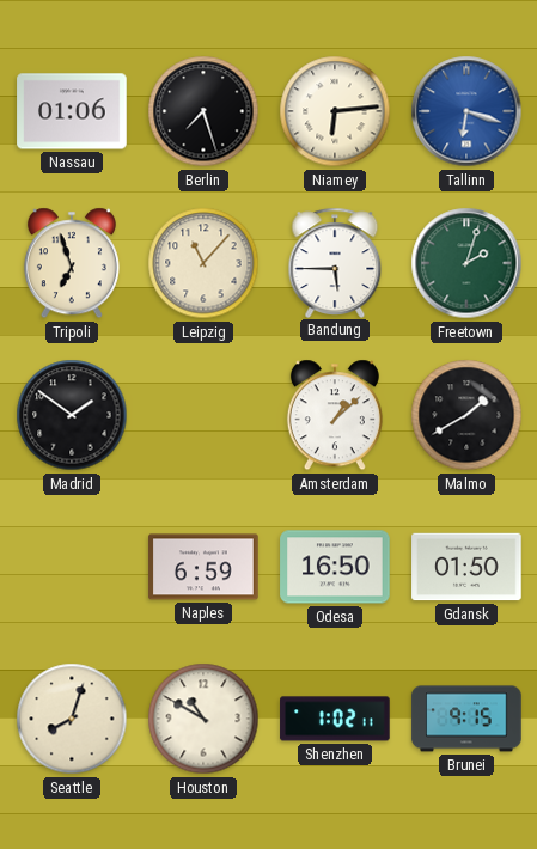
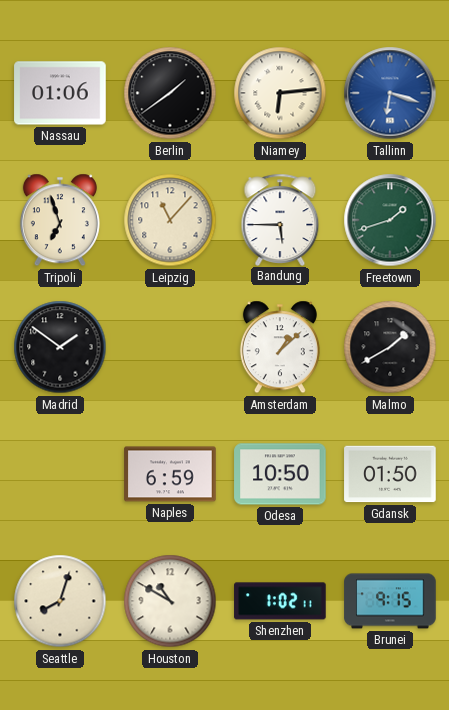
Berlin: 7:27 -> 1:39
Freetown: 2:03 -> 1:42
Odesa: 16:50 -> 10:50
